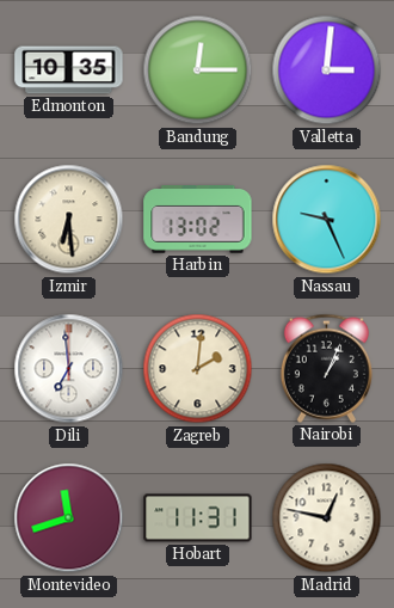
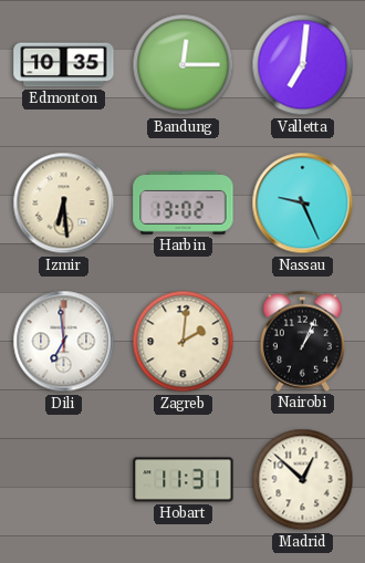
Valletta: 3:01 -> 7:01
Montevideo: 11:42 -> none
Madrid: 12:47 -> 12:52
